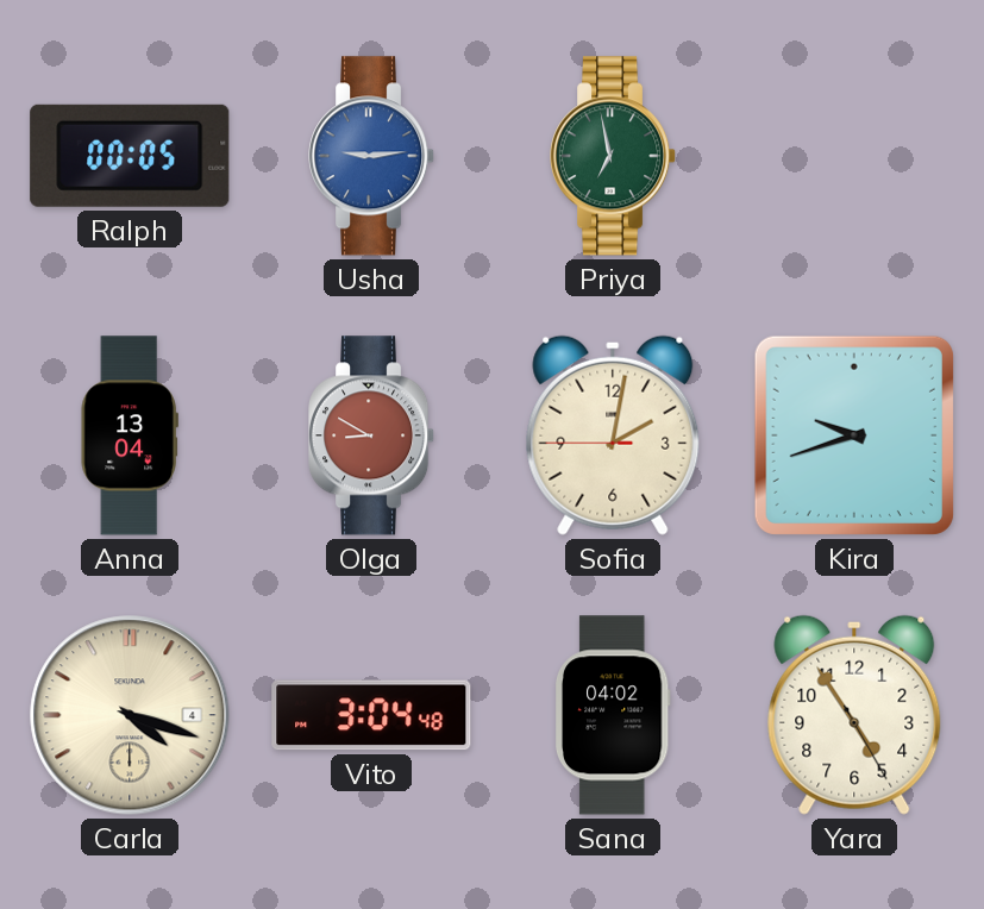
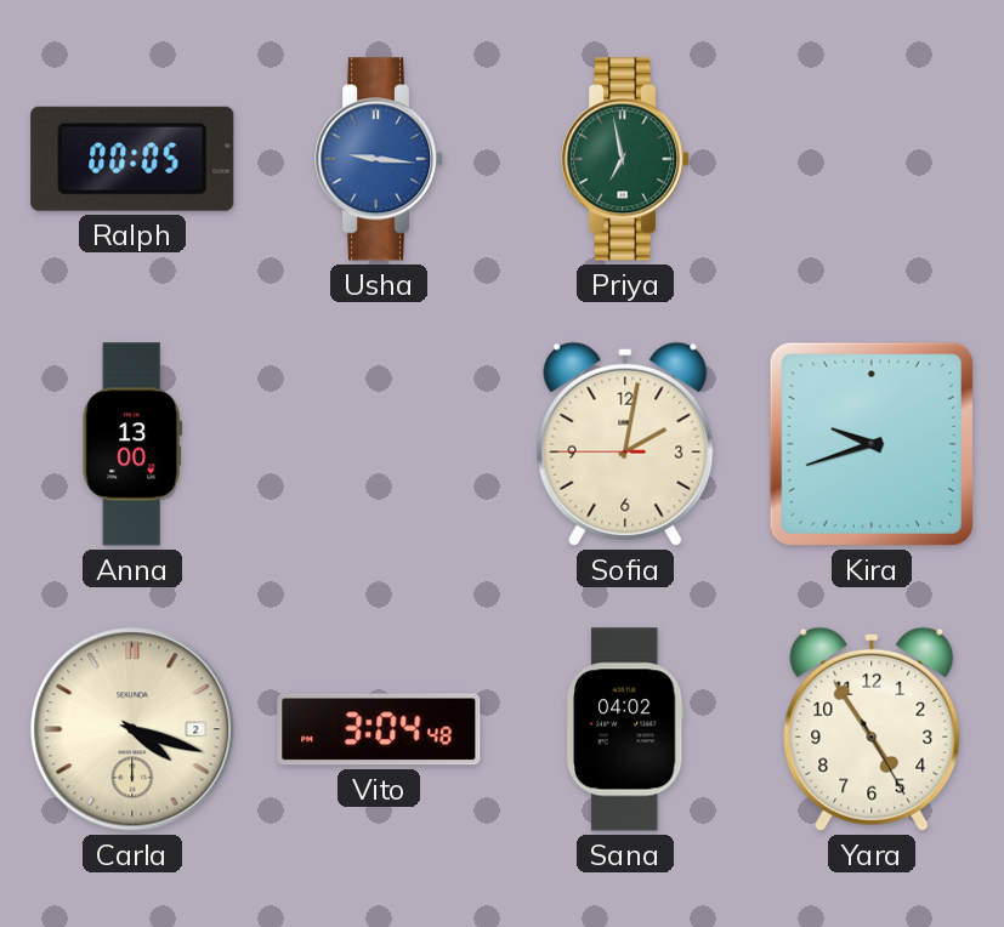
Usha: 9:14 -> 9:16
Anna: 13:04 -> 13:00
Olga: 8:50 -> none
Carla date: 4 -> 2
